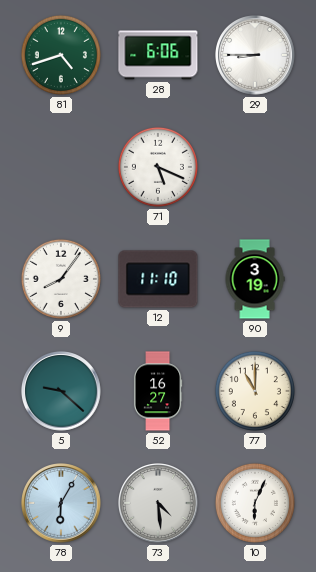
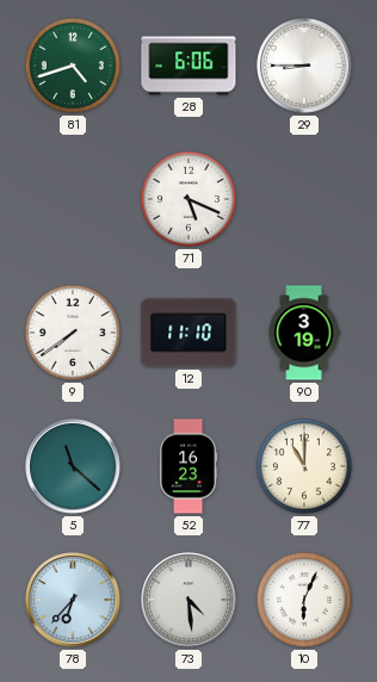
9: 8:06 -> 7:39
5: 9:22 -> 11:22
52: 16:27 -> 16:23
78: 6:05 -> 6:37
